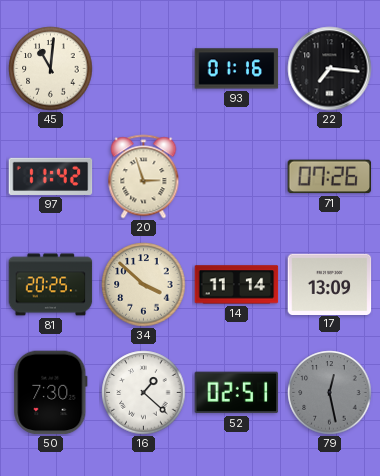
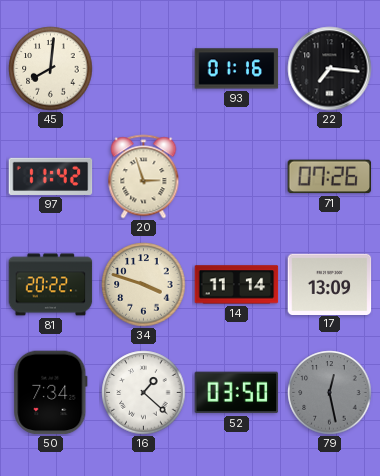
45: 11:01 -> 8:01
81: 20:25 -> 20:22
34: 3:52 -> 3:48
50: 7:30 -> 7:34
52: 02:51 -> 03:50
